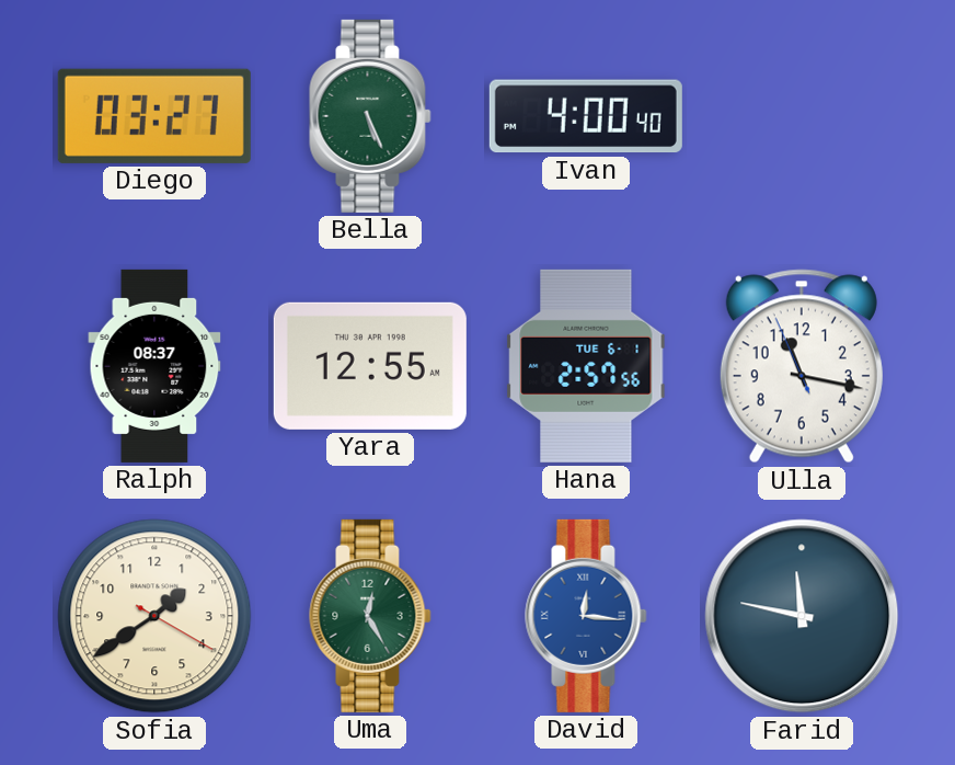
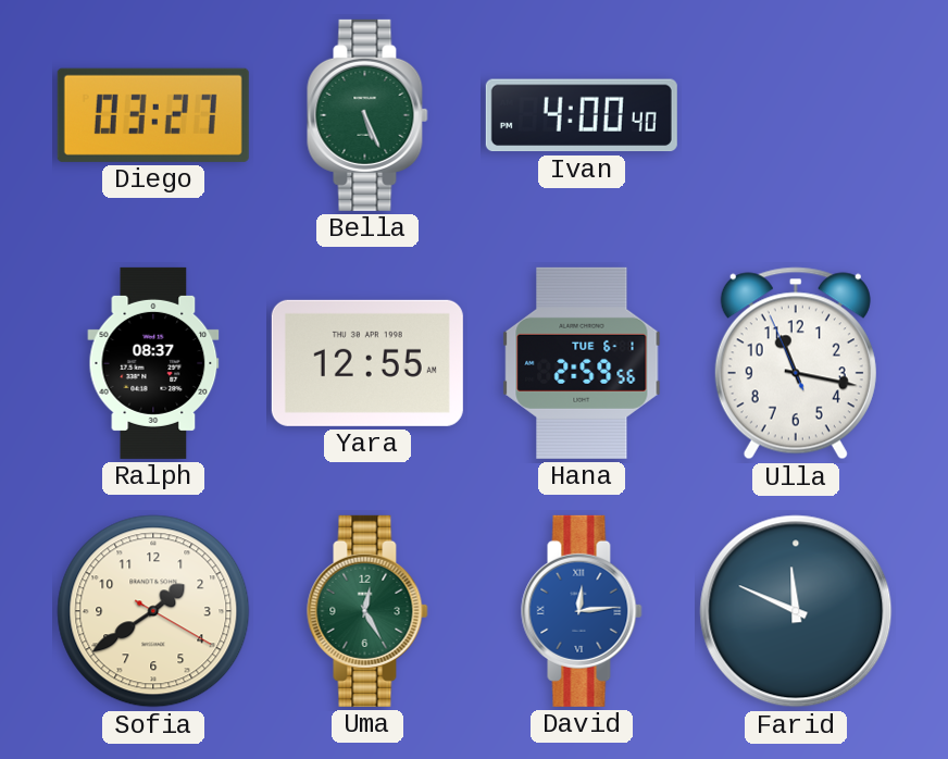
Hana: 2:57 -> 2:59
David: 12:16 -> 12:14
Farid: 11:47 -> 11:49
